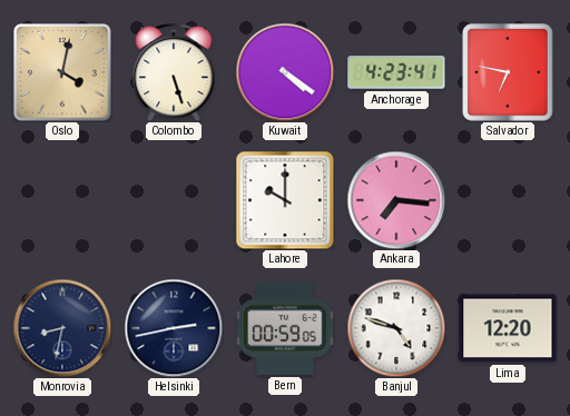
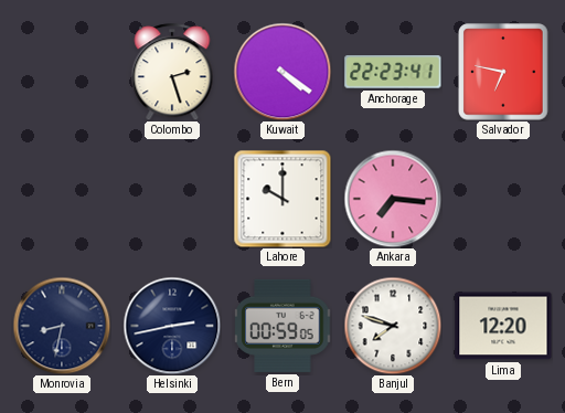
Oslo: 4:02 -> none
Colombo: 5:27 -> 2:27
Anchorage: 4:23 -> 22:23
Banjul: 4:48 -> 7:48
